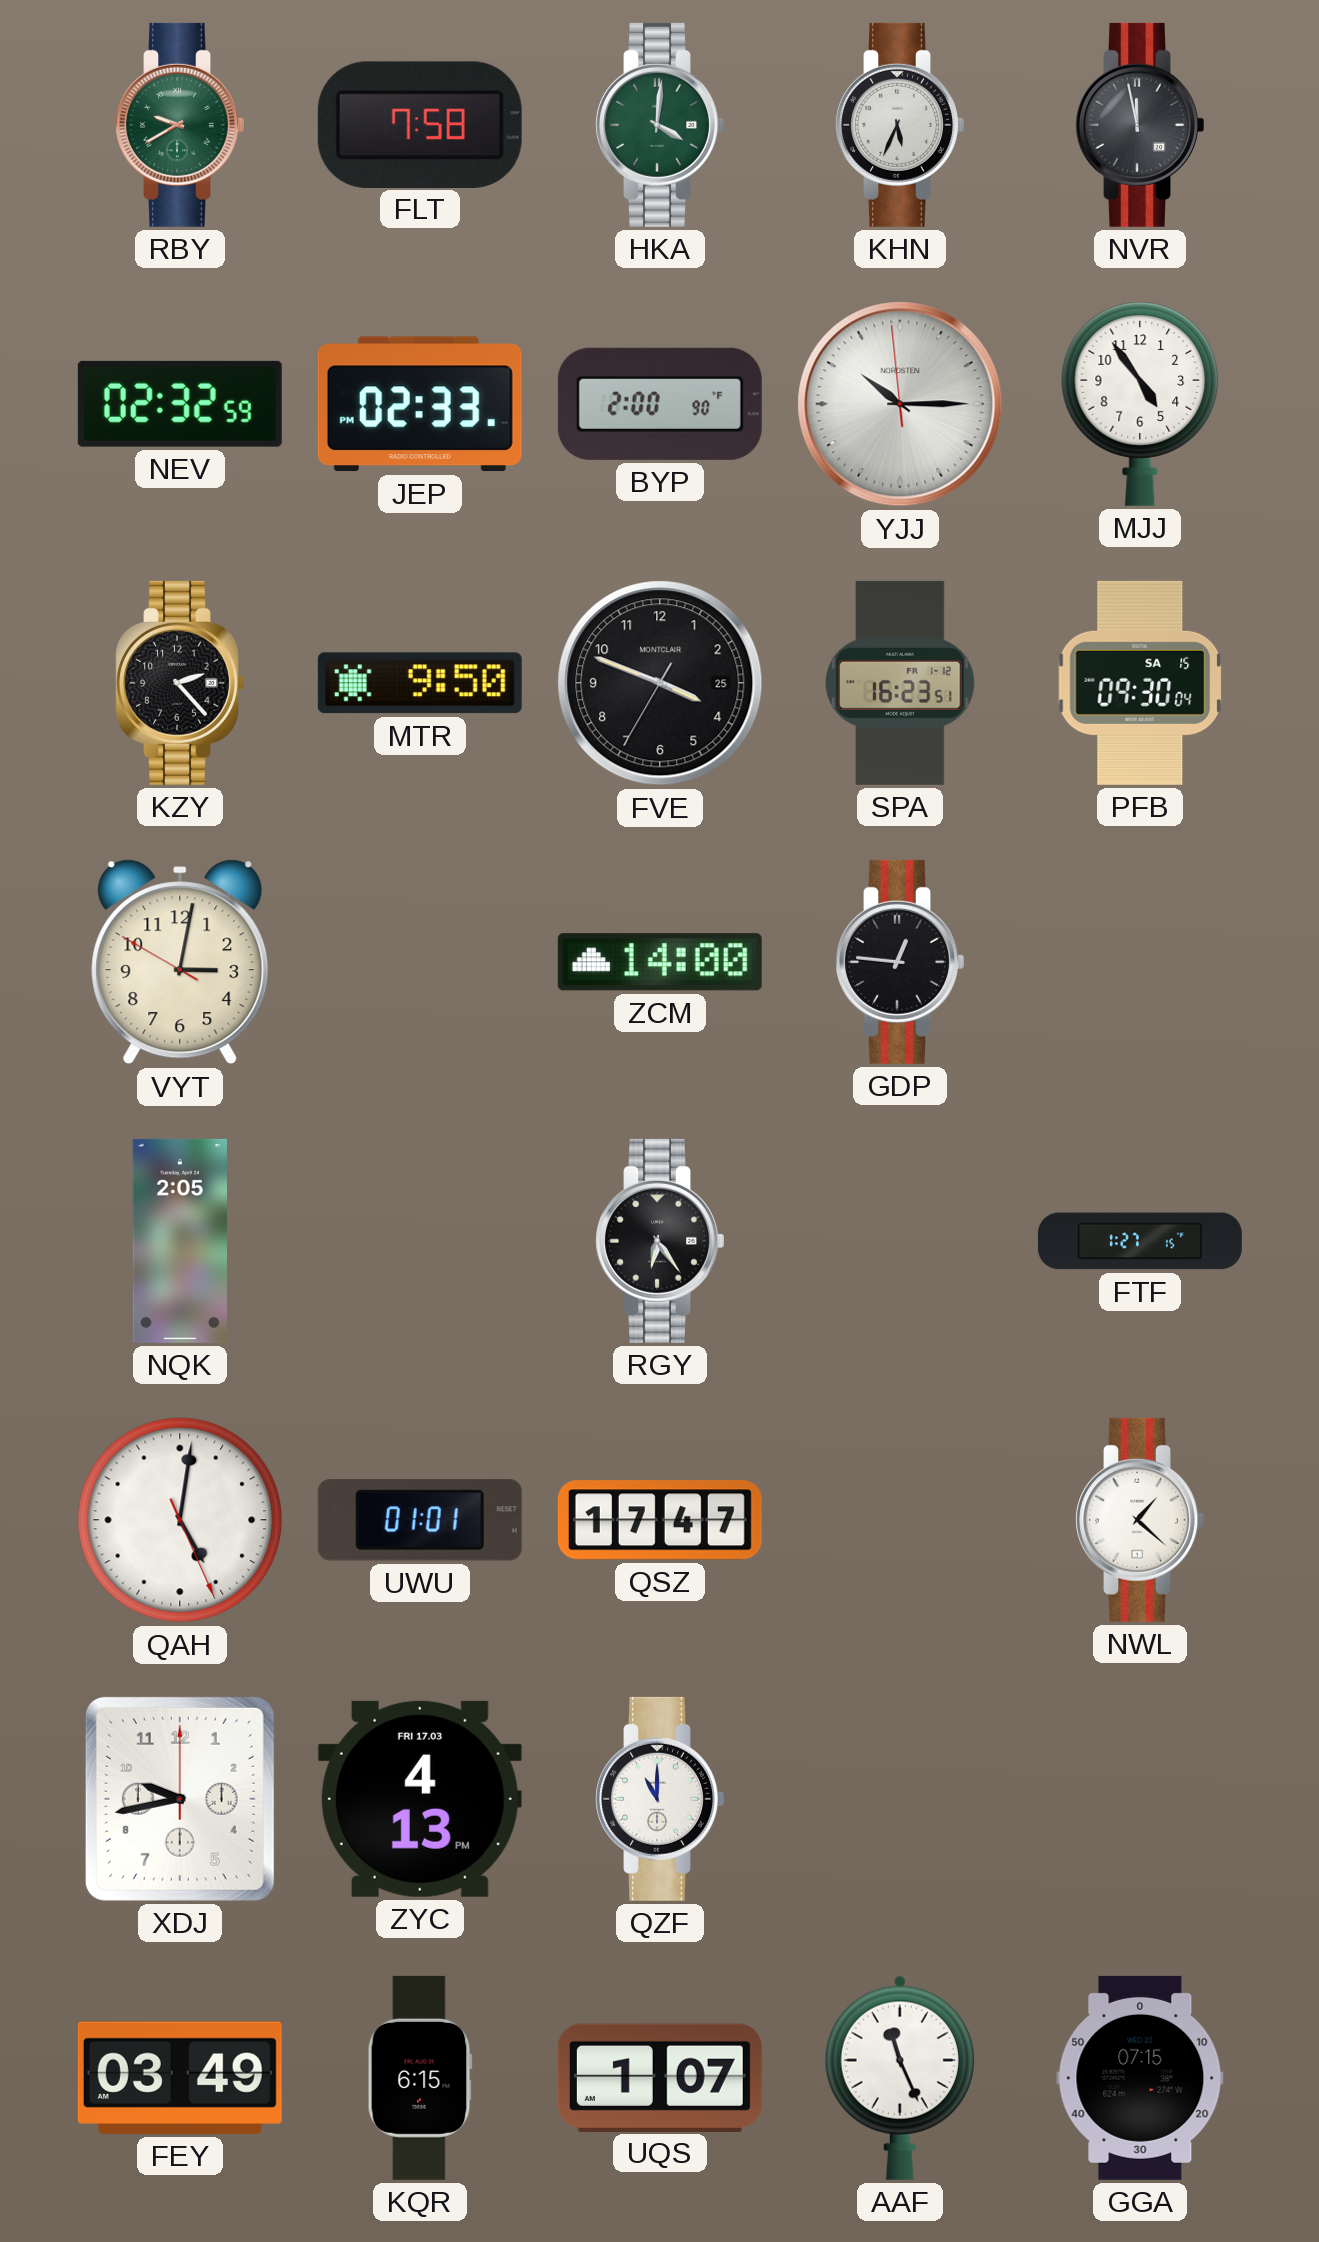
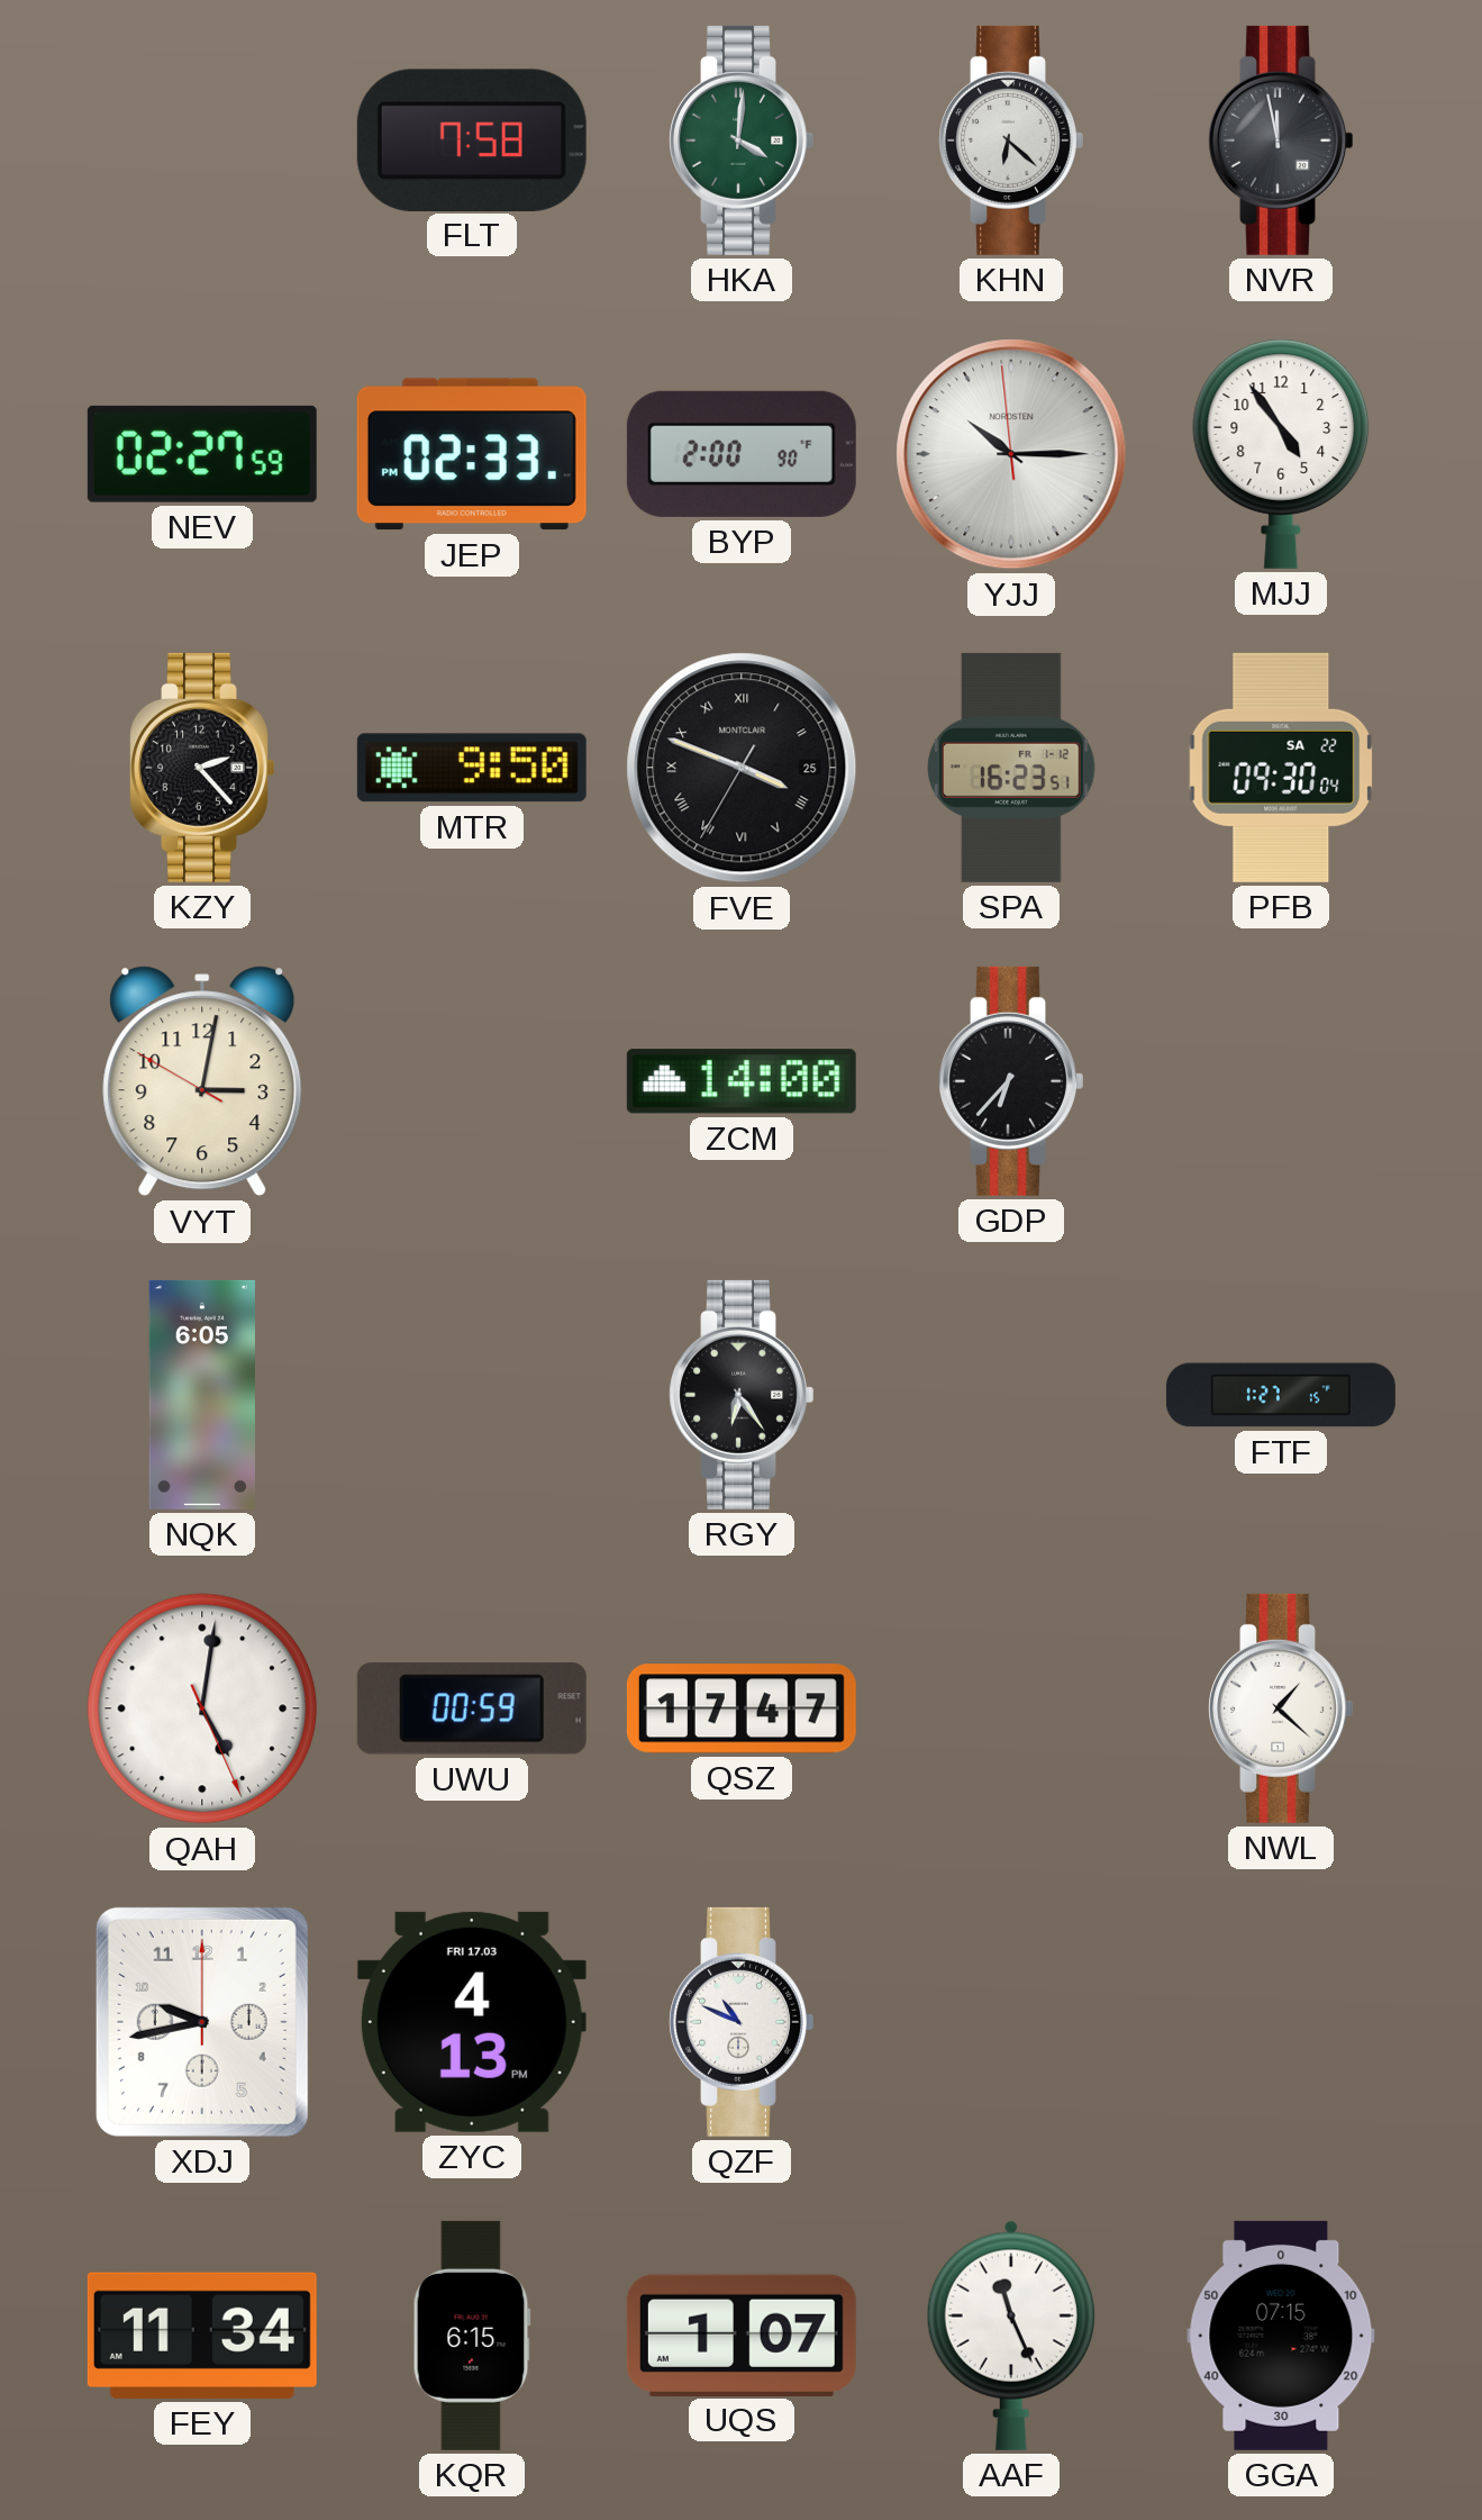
RBY: 9:40 -> none
KHN: 5:34 -> 6:22
NEV: 02:32 -> 02:27
FVE numerals: Arabic -> Roman
PFB date: SA 15 -> SA 22
GDP: 12:46 -> 6:37
NQK: 2:05 -> 6:05
UWU: 01:01 -> 00:59
QZF: 11:00 -> 10:49
FEY: 03:49 -> 11:34
